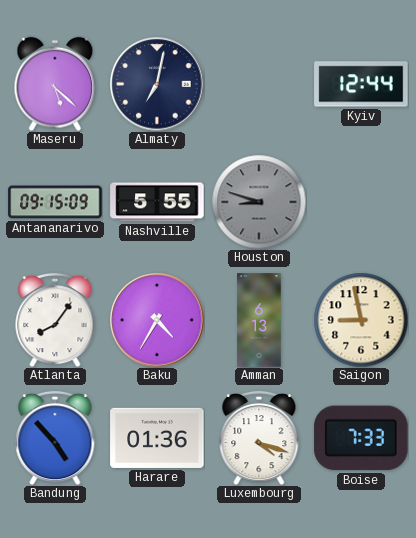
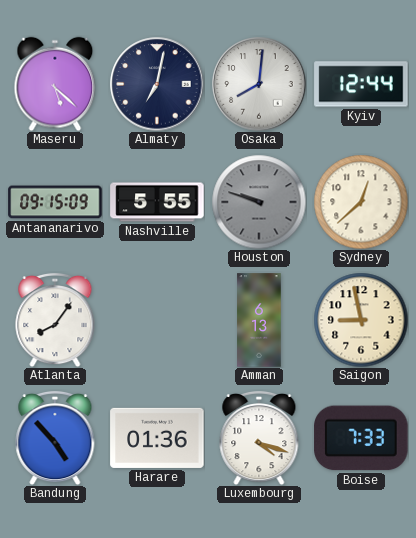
Osaka: none -> 8:01
Houston: 8:48 -> 9:48
Sydney: none -> 12:38
Baku: 4:35 -> none
